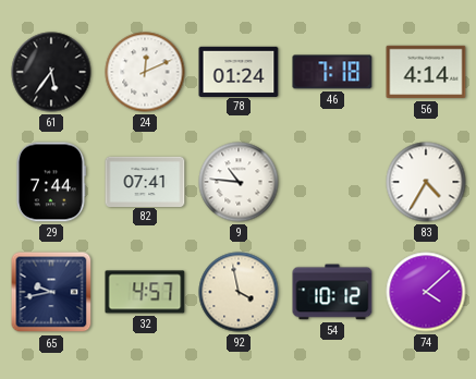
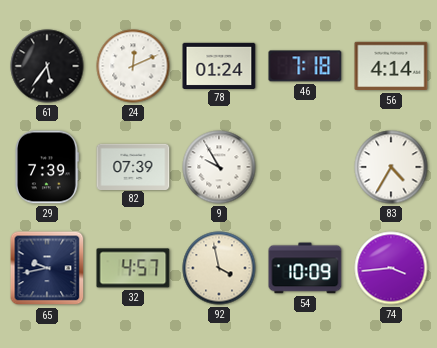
29: 7:44 -> 7:39
82: 07:41 -> 07:39
9: 10:46 -> 9:55
54: 10:12 -> 10:09
74: 4:08 -> 3:44
